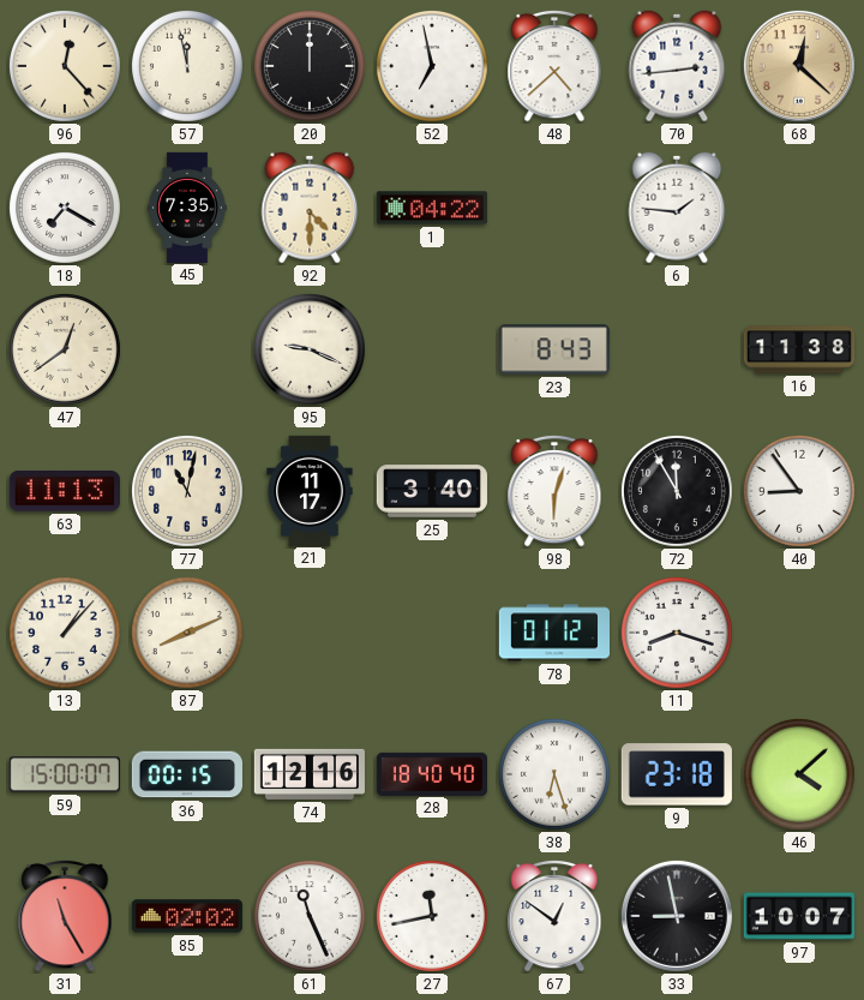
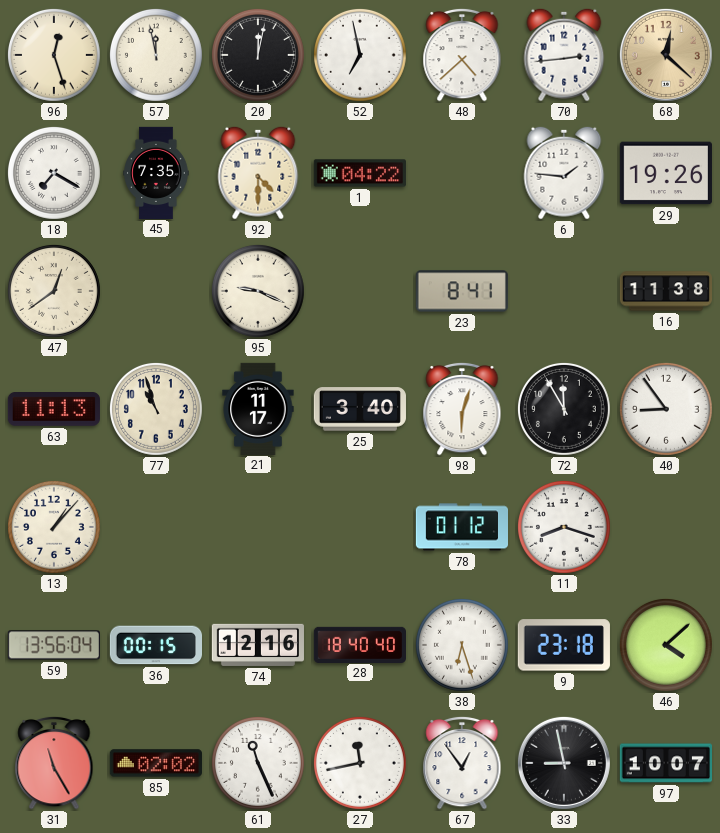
96: 12:23 -> 12:27
20: 12:00 -> 12:02
29: none -> 19:26
23: 8:43 -> 8:41
77: 11:02 -> 10:57
87: 8:11 -> none
59: 15:00 -> 13:56
67: 12:51 -> 12:54
